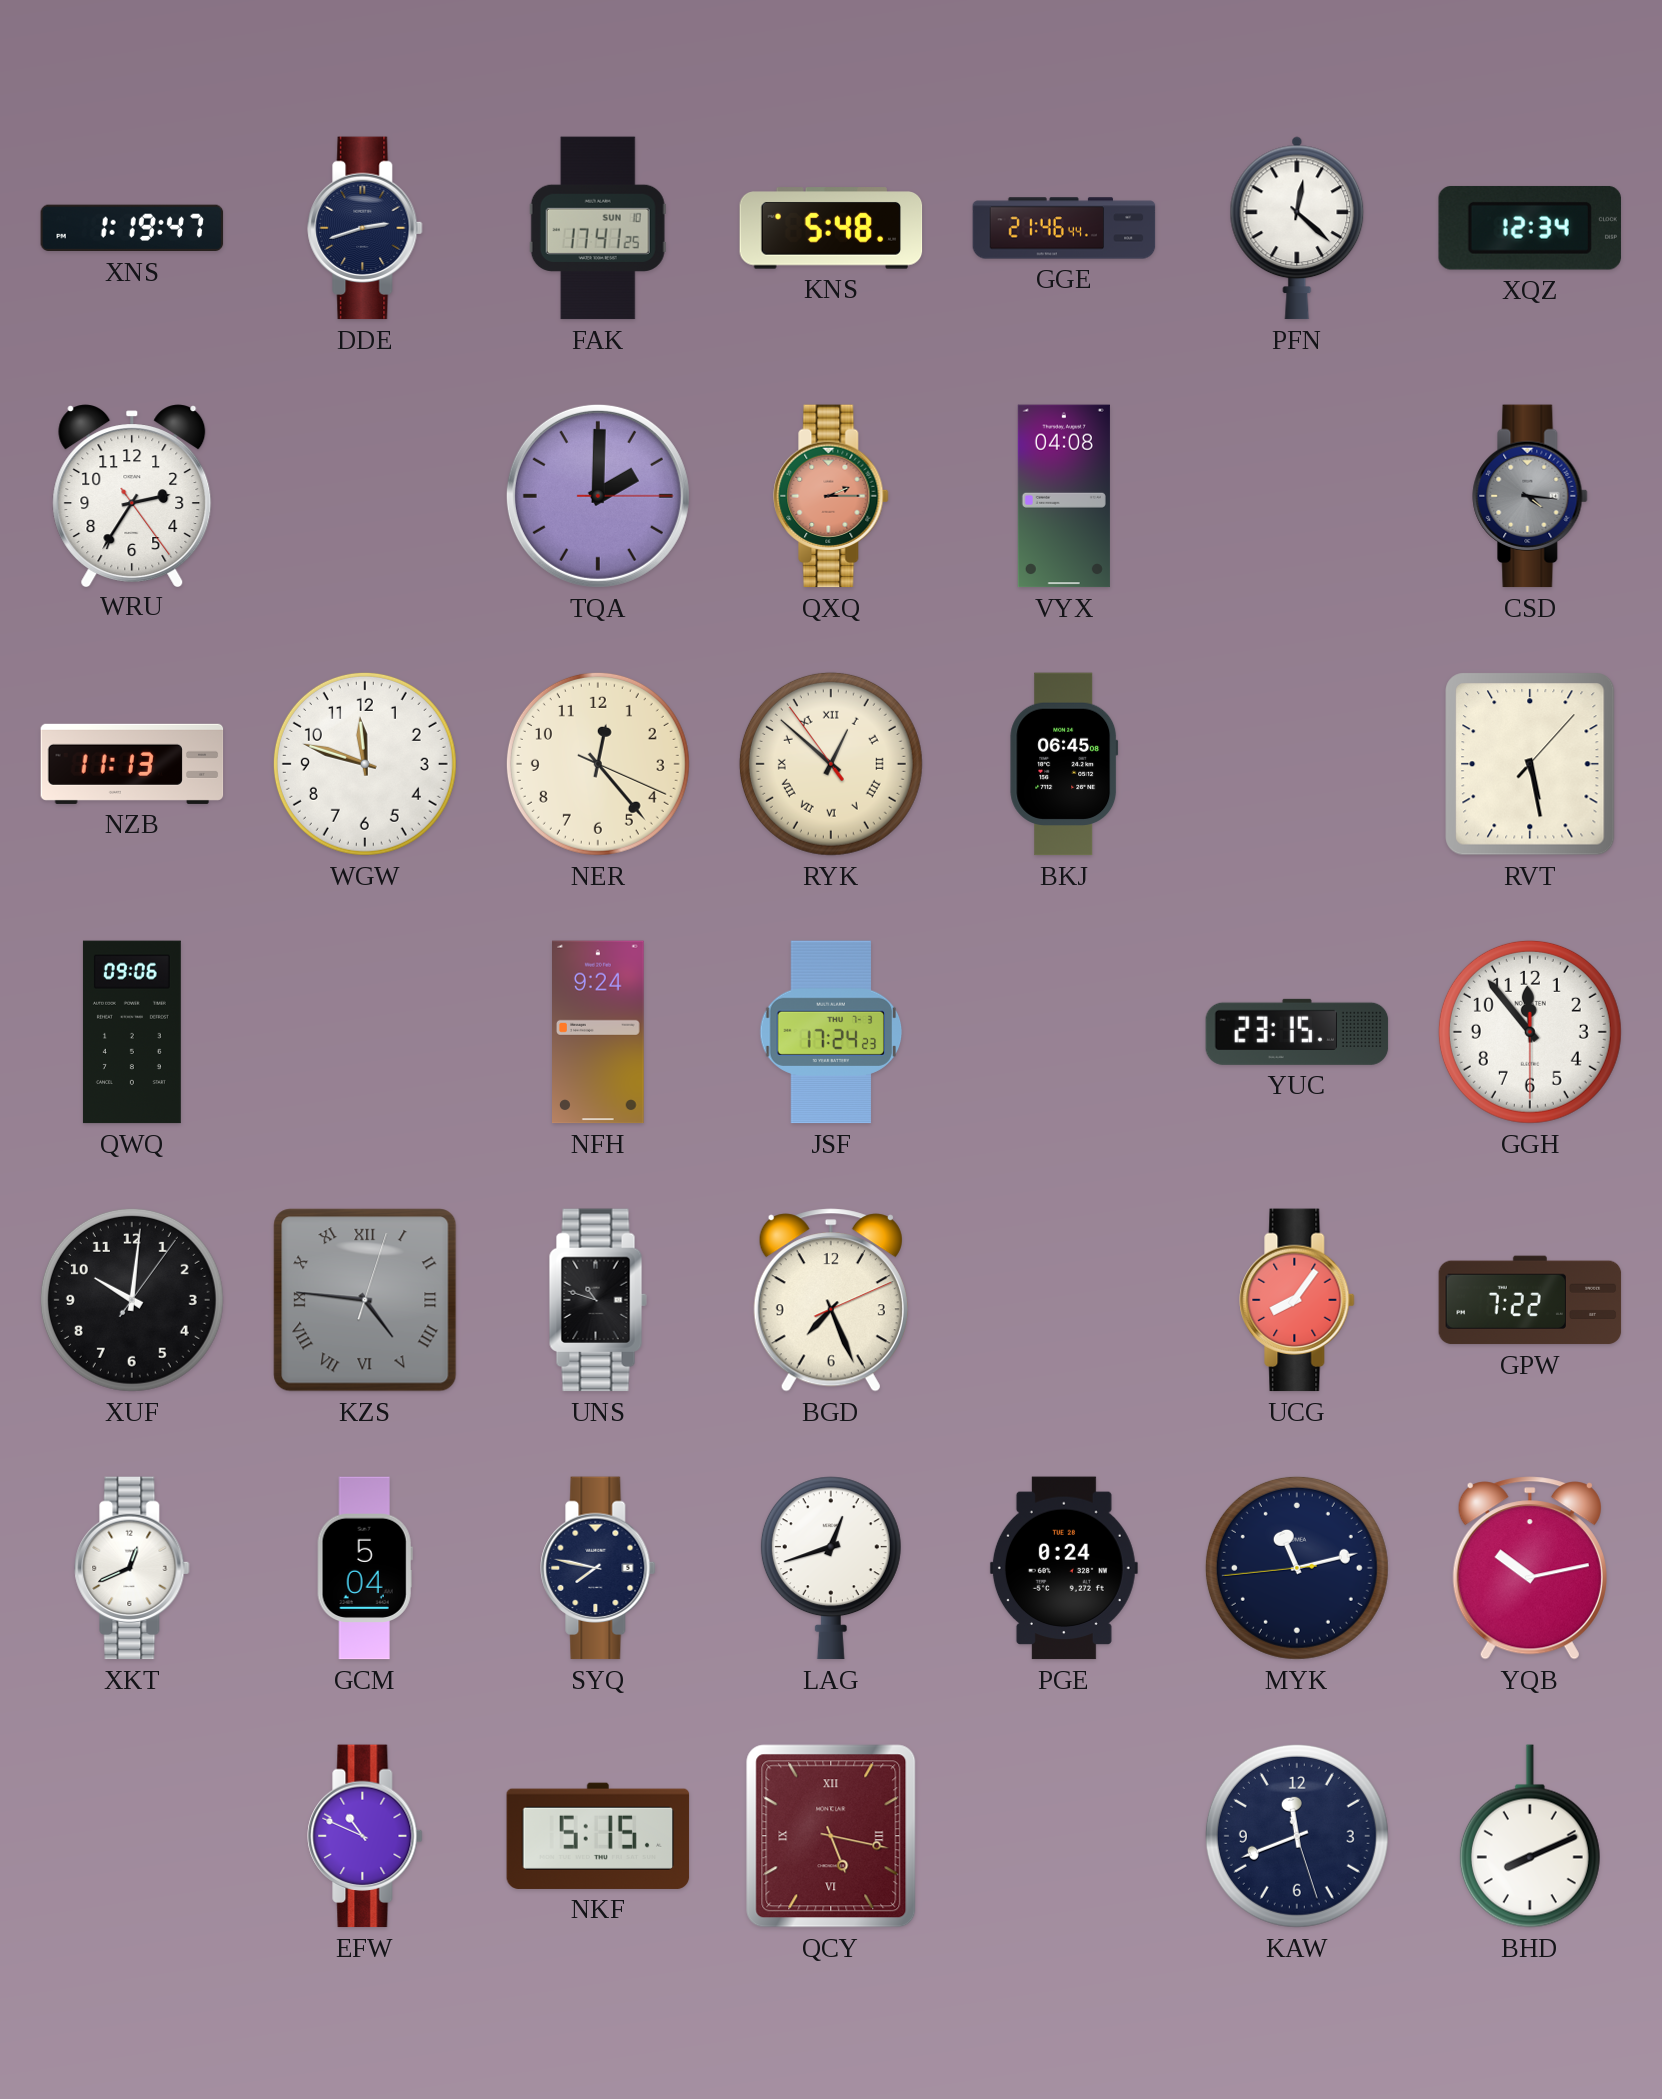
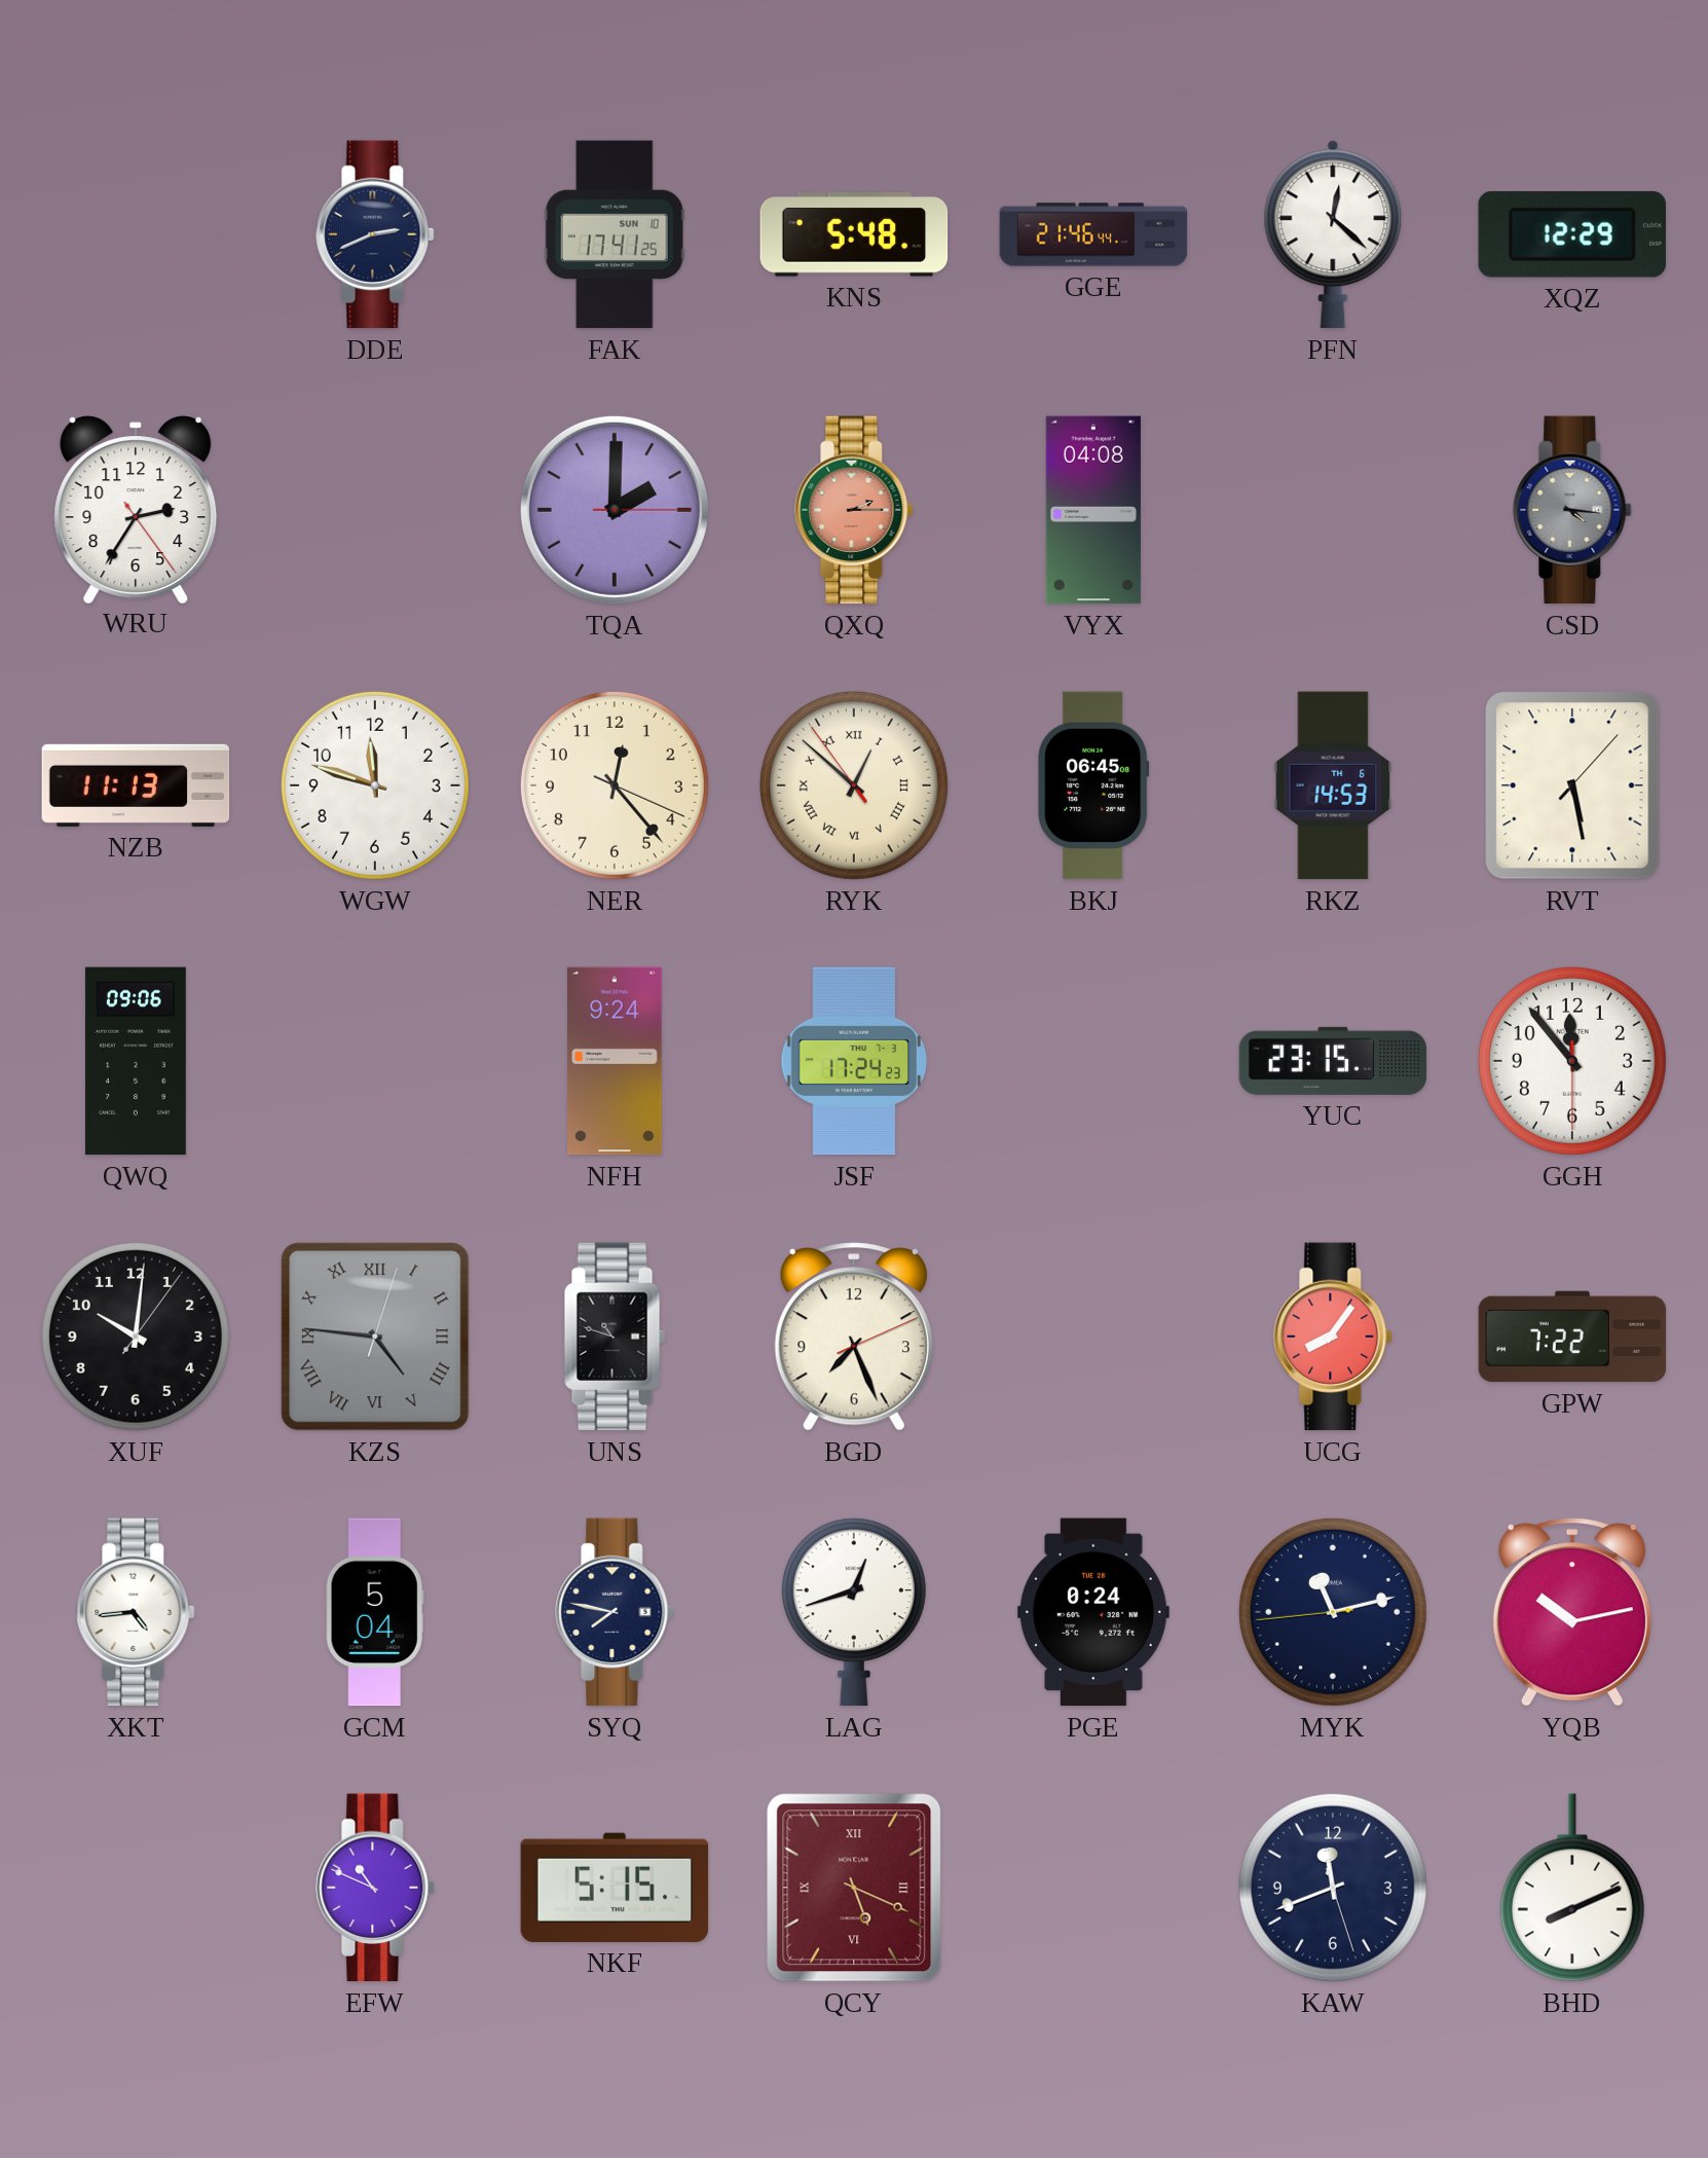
XNS: 1:19 -> none
DDE: 2:42 -> 2:41
XQZ: 12:34 -> 12:29
RKZ: none -> 14:53
XKT: 12:41 -> 4:44
QCY: 5:17 -> 5:19
